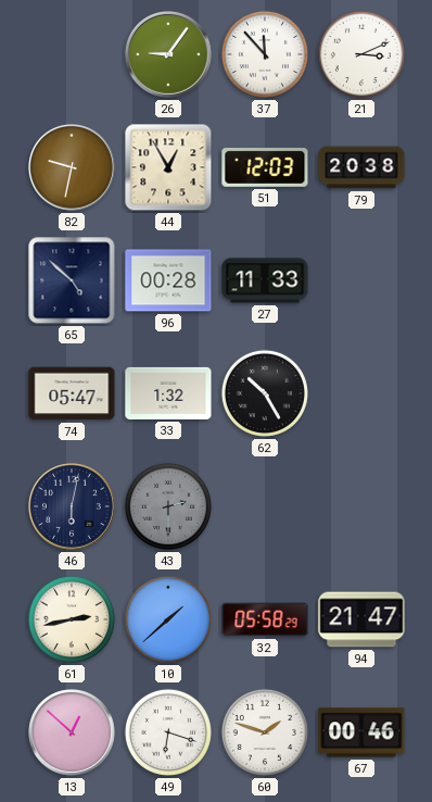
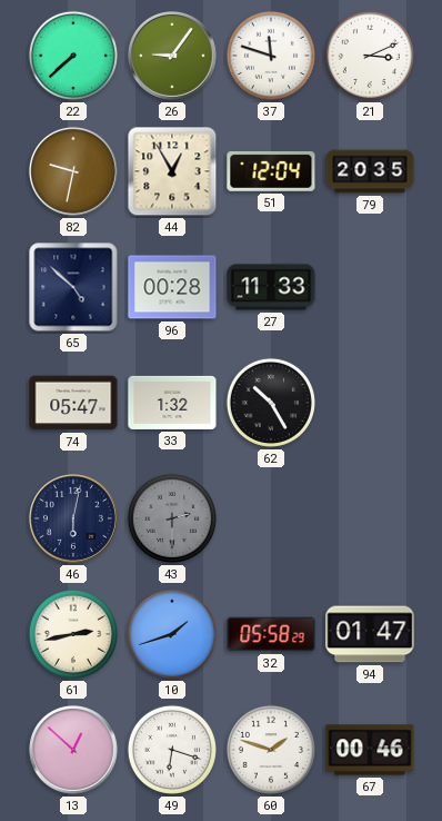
22: none -> 7:38
37: 11:53 -> 11:48
51: 12:03 -> 12:04
79: 20:38 -> 20:35
10: 1:38 -> 1:42
94: 21:47 -> 01:47
